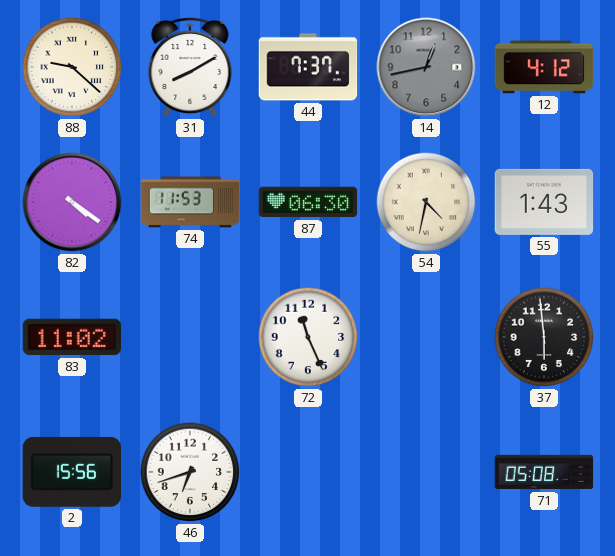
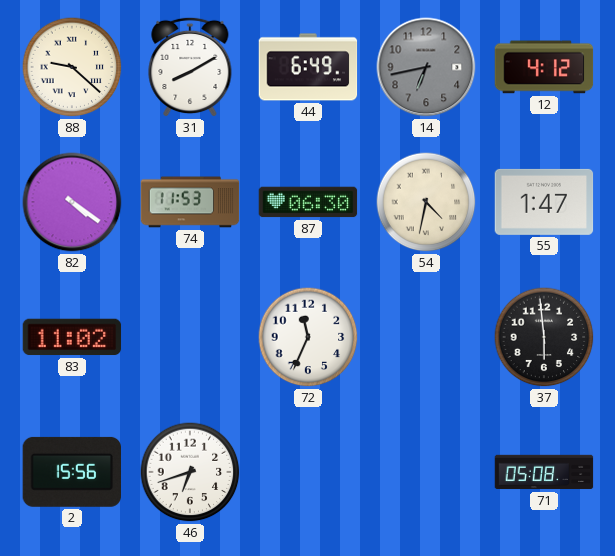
44: 7:37 -> 6:49
14: 12:43 -> 6:43
55: 1:43 -> 1:47
72: 11:26 -> 11:34
